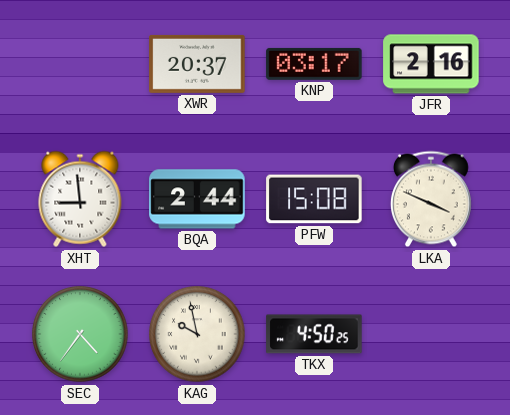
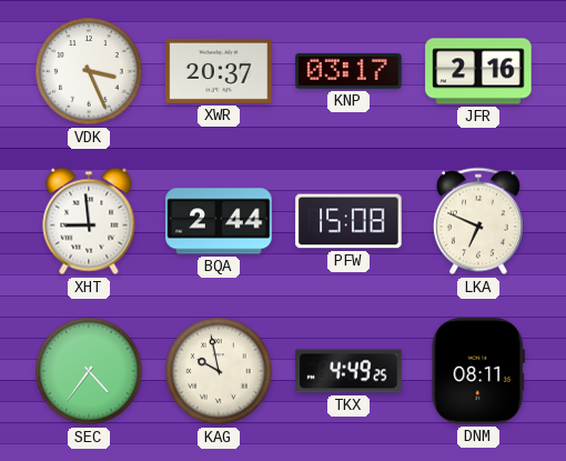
VDK: none -> 3:26
LKA: 3:49 -> 6:49
TKX: 4:50 -> 4:49
DNM: none -> 08:11
